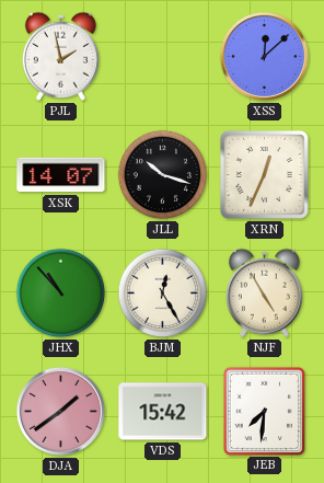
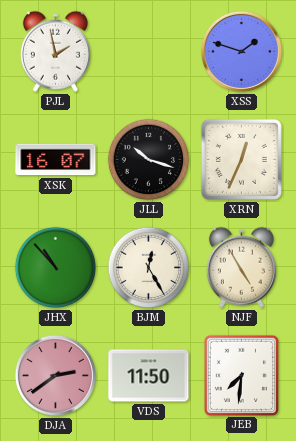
XSS: 12:08 -> 1:48
XSK: 14:07 -> 16:07
DJA: 1:39 -> 2:39
VDS: 15:42 -> 11:50
